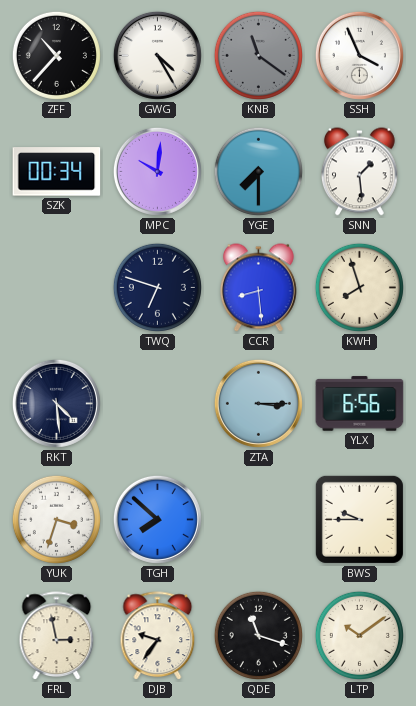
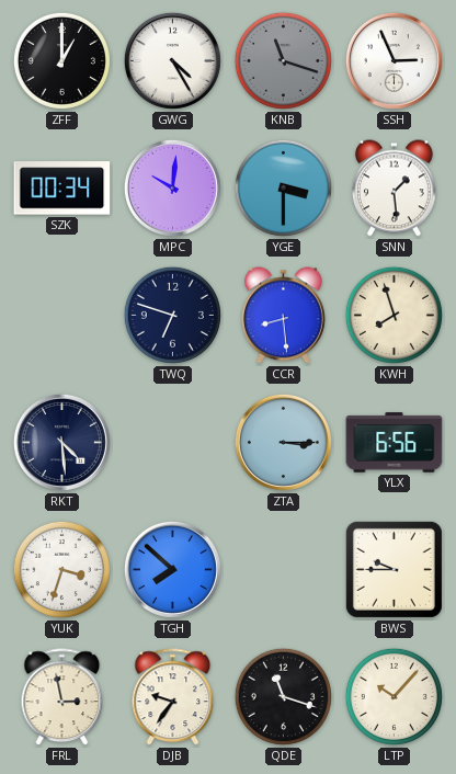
ZFF: 10:37 -> 1:00
KNB: 11:21 -> 11:18
SSH: 3:56 -> 2:56
YGE: 7:30 -> 3:30
LTP: 10:09 -> 10:07
